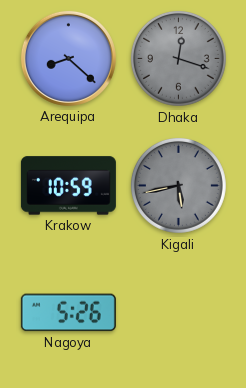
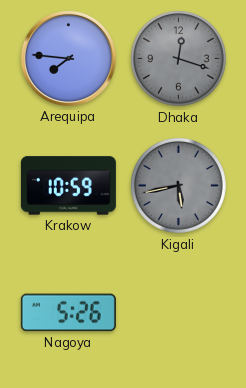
Arequipa: 8:22 -> 7:46
